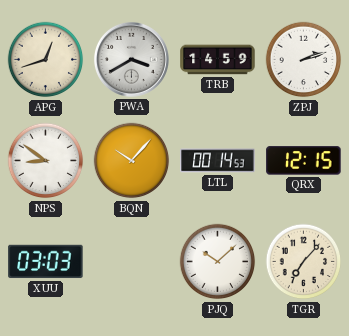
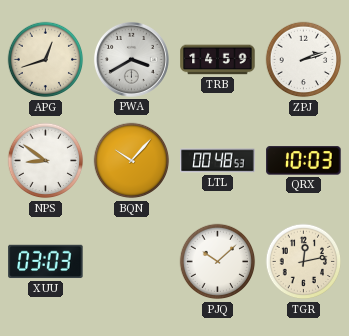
LTL: 00:14 -> 00:48
QRX: 12:15 -> 10:03
TGR: 7:07 -> 12:13
